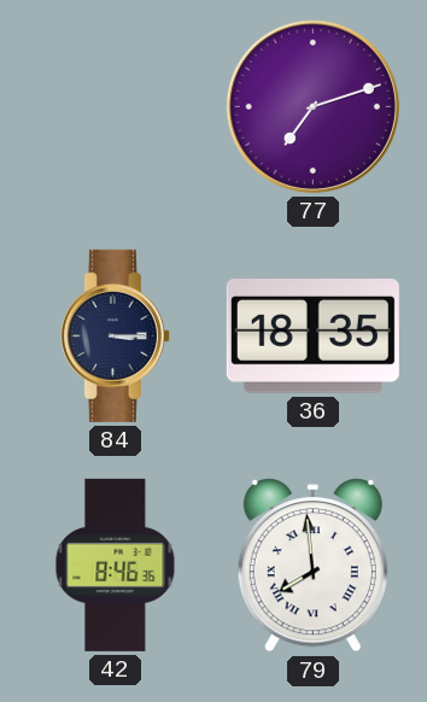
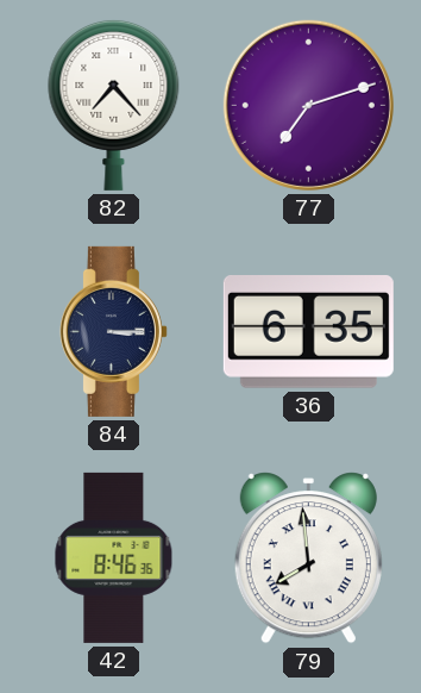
82: none -> 7:23
36: 18:35 -> 6:35
